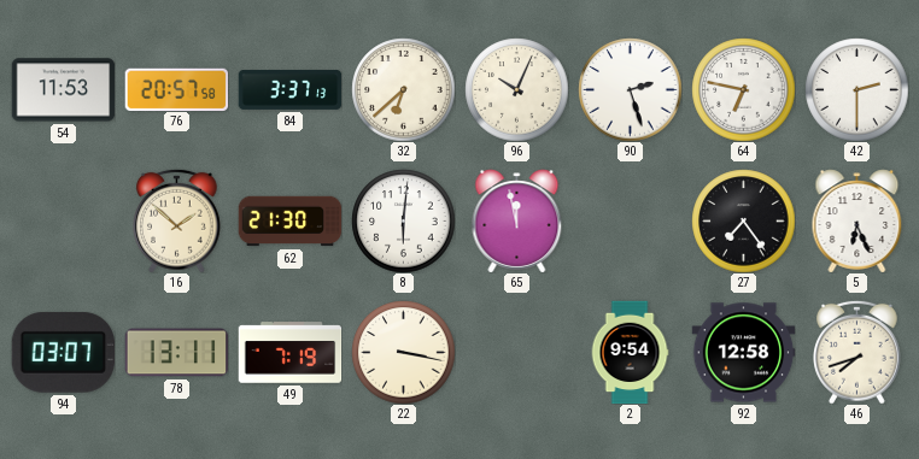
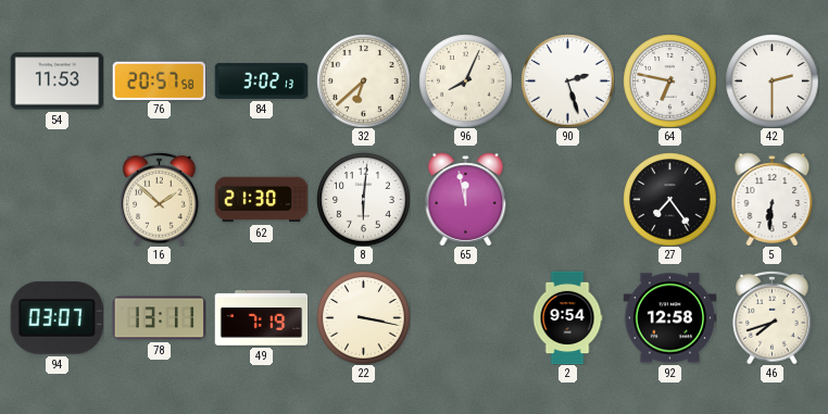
84: 3:37 -> 3:02
96: 10:04 -> 8:04
5: 6:26 -> 6:31
